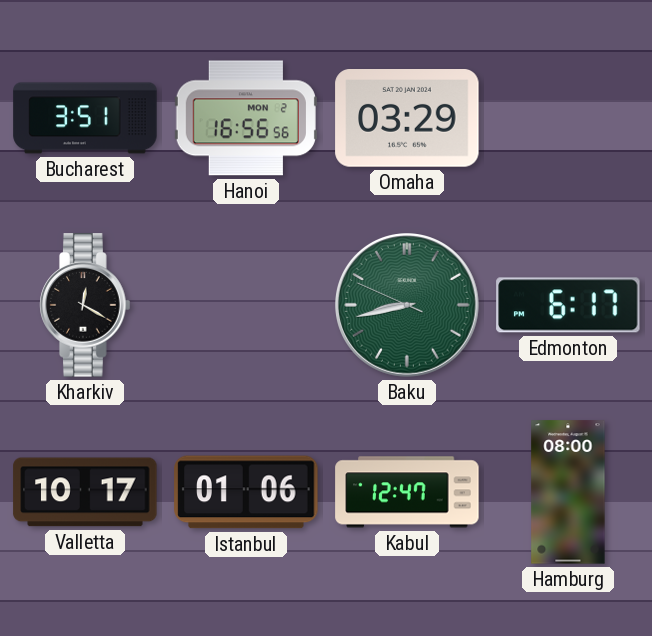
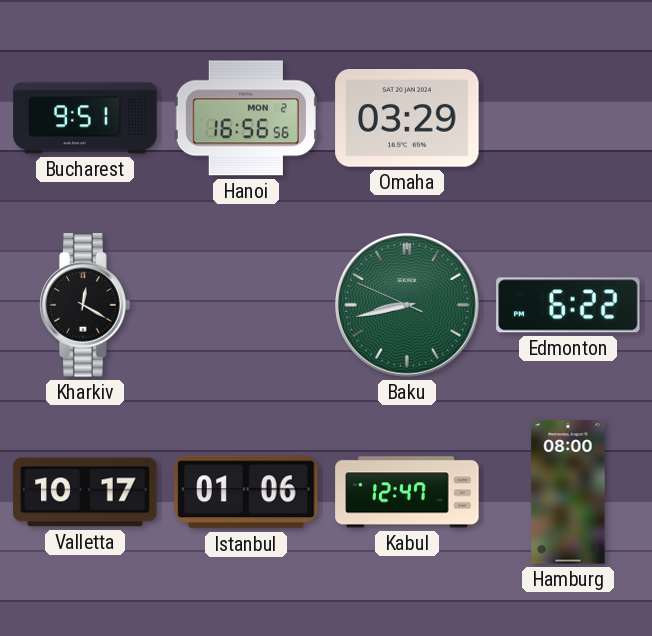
Bucharest: 3:51 -> 9:51
Edmonton: 6:17 -> 6:22
